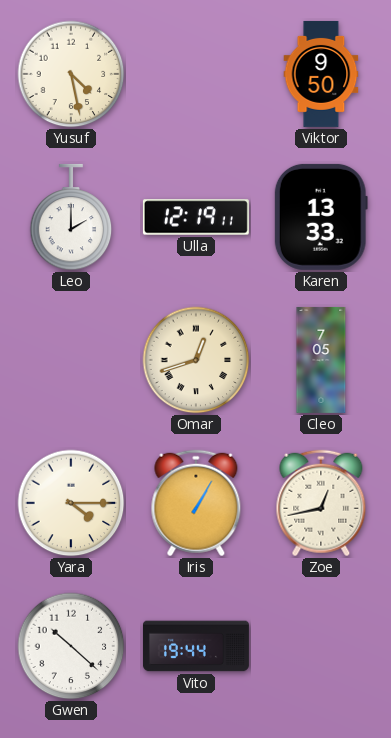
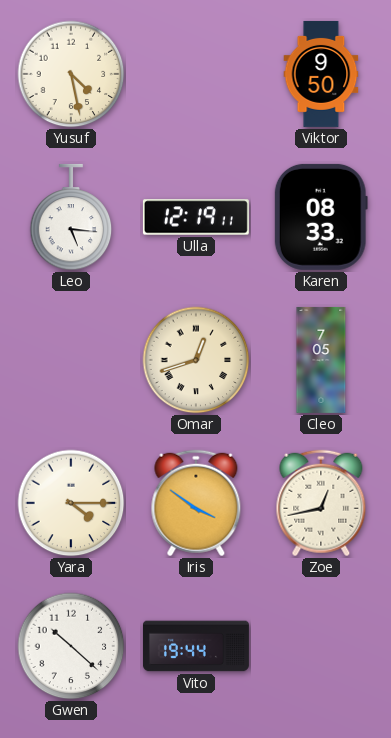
Leo: 2:00 -> 5:16
Karen: 13:33 -> 08:33
Iris: 1:05 -> 3:51
